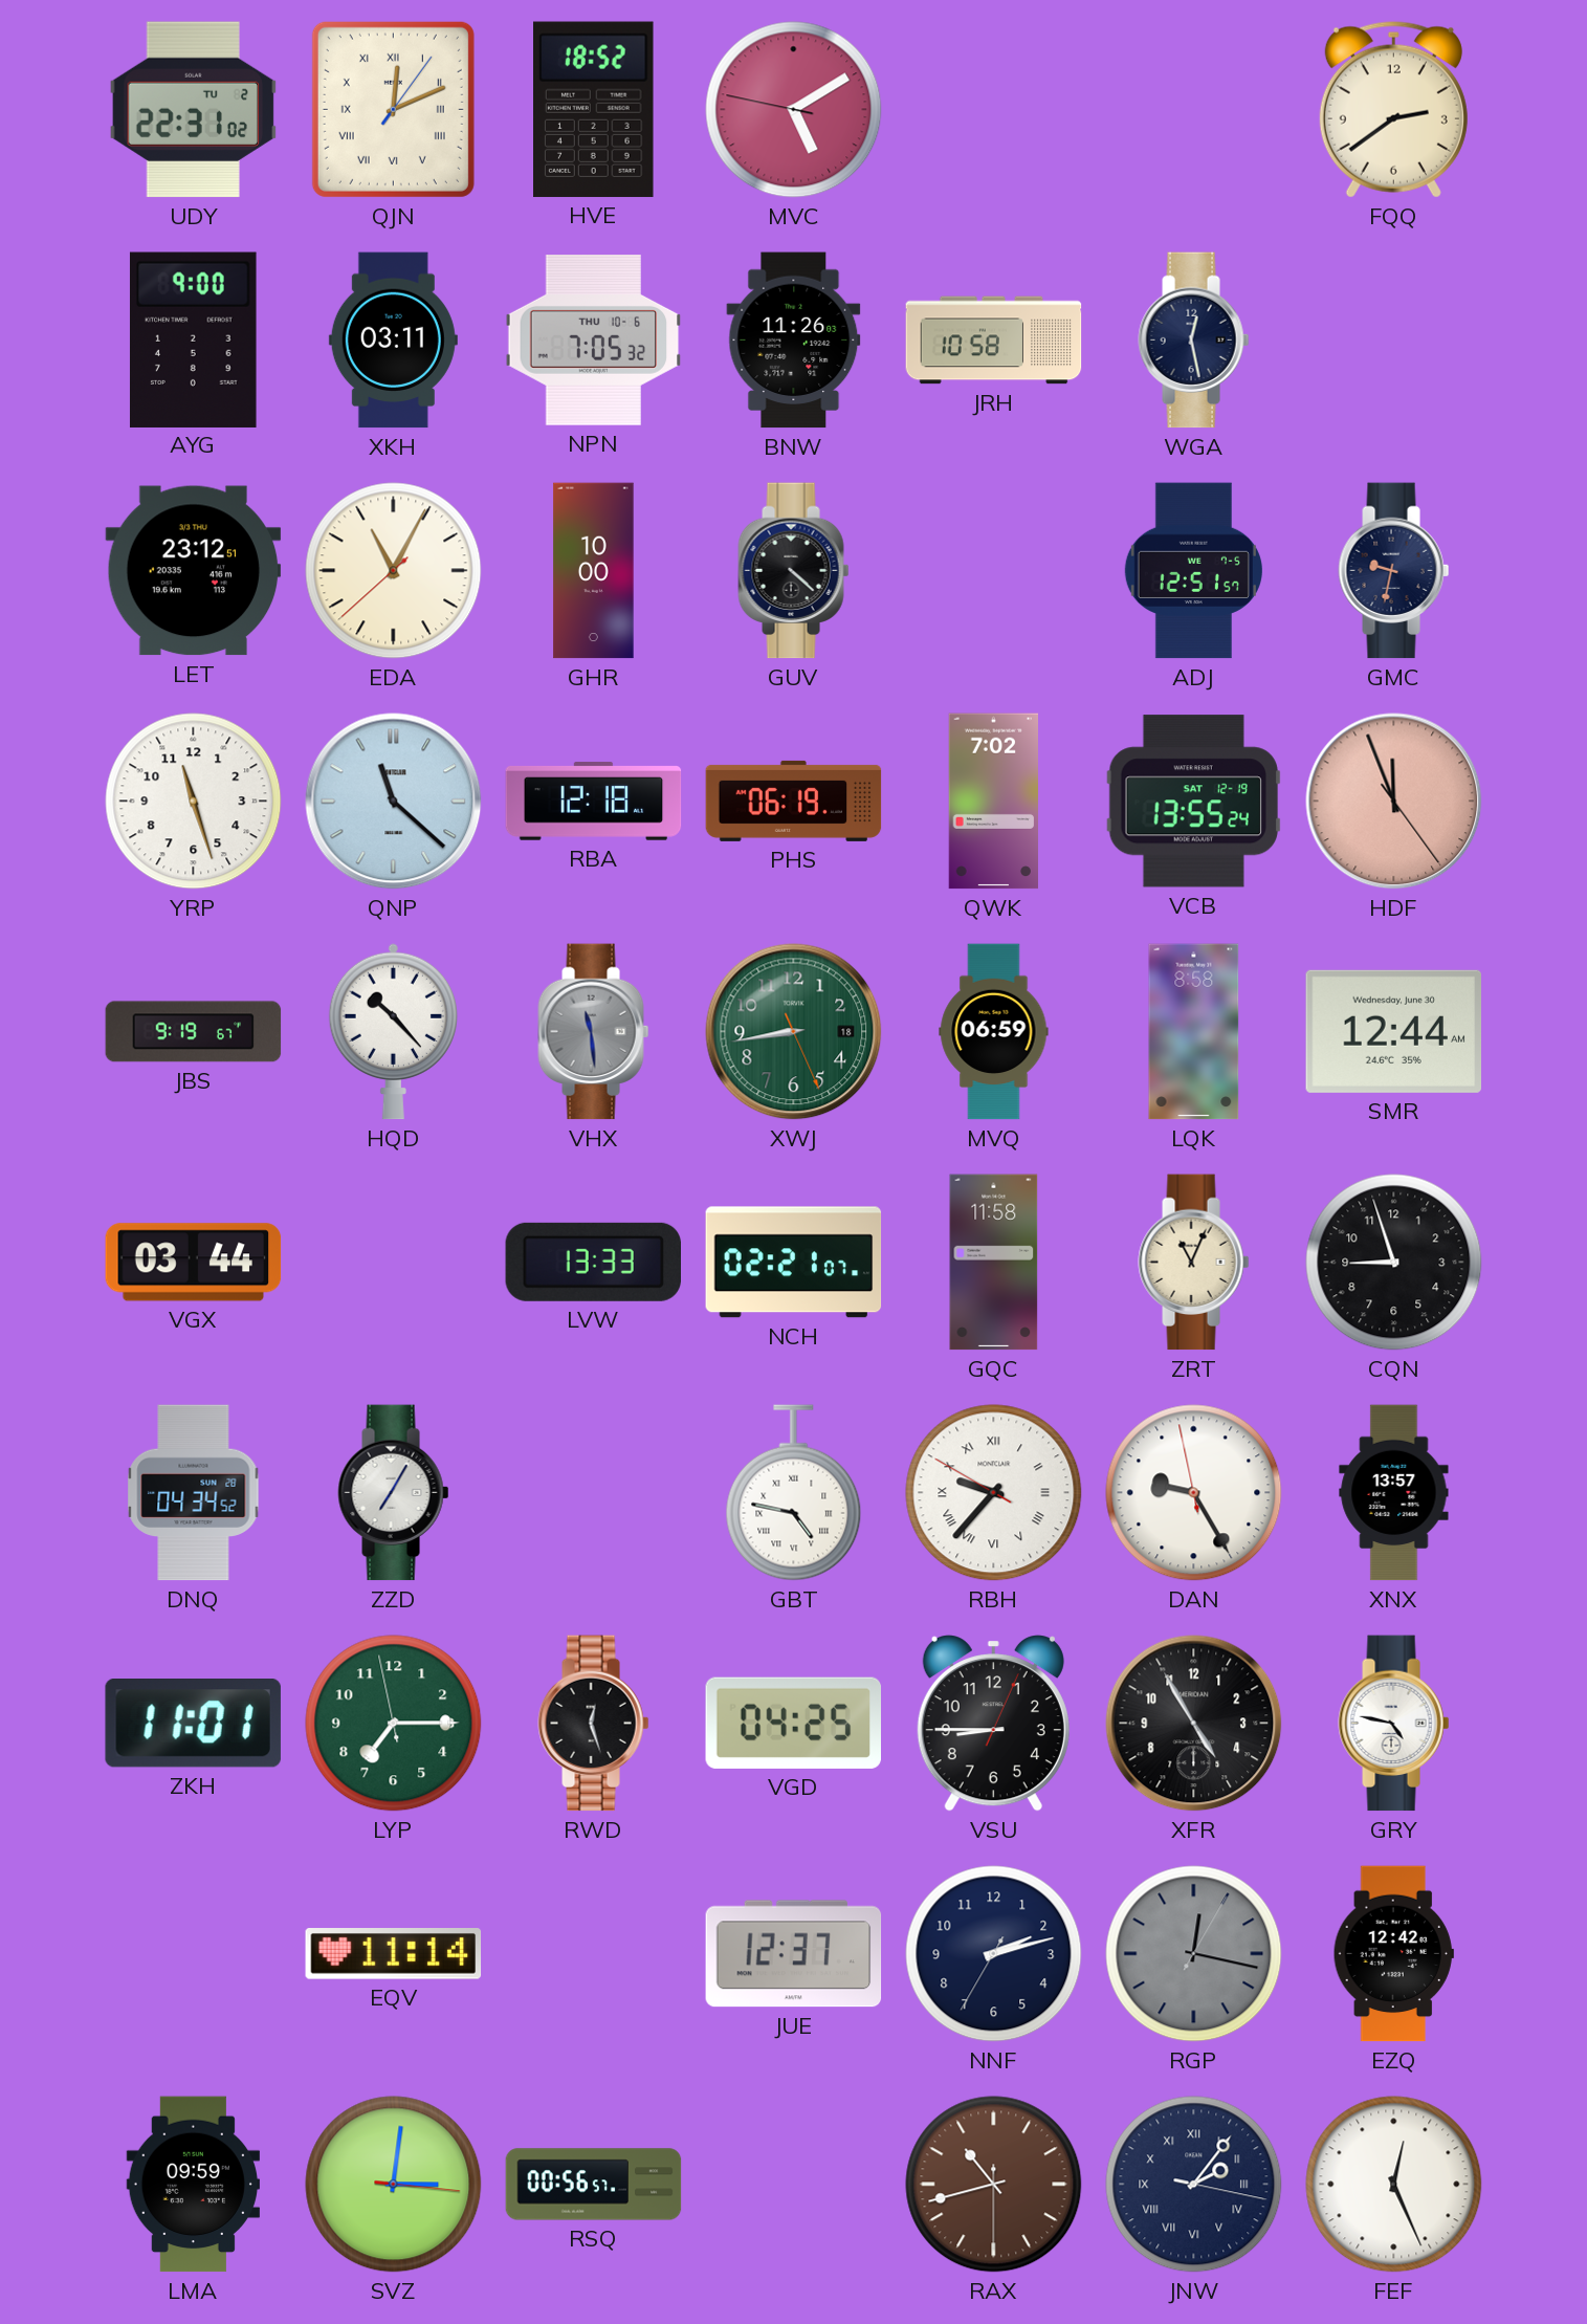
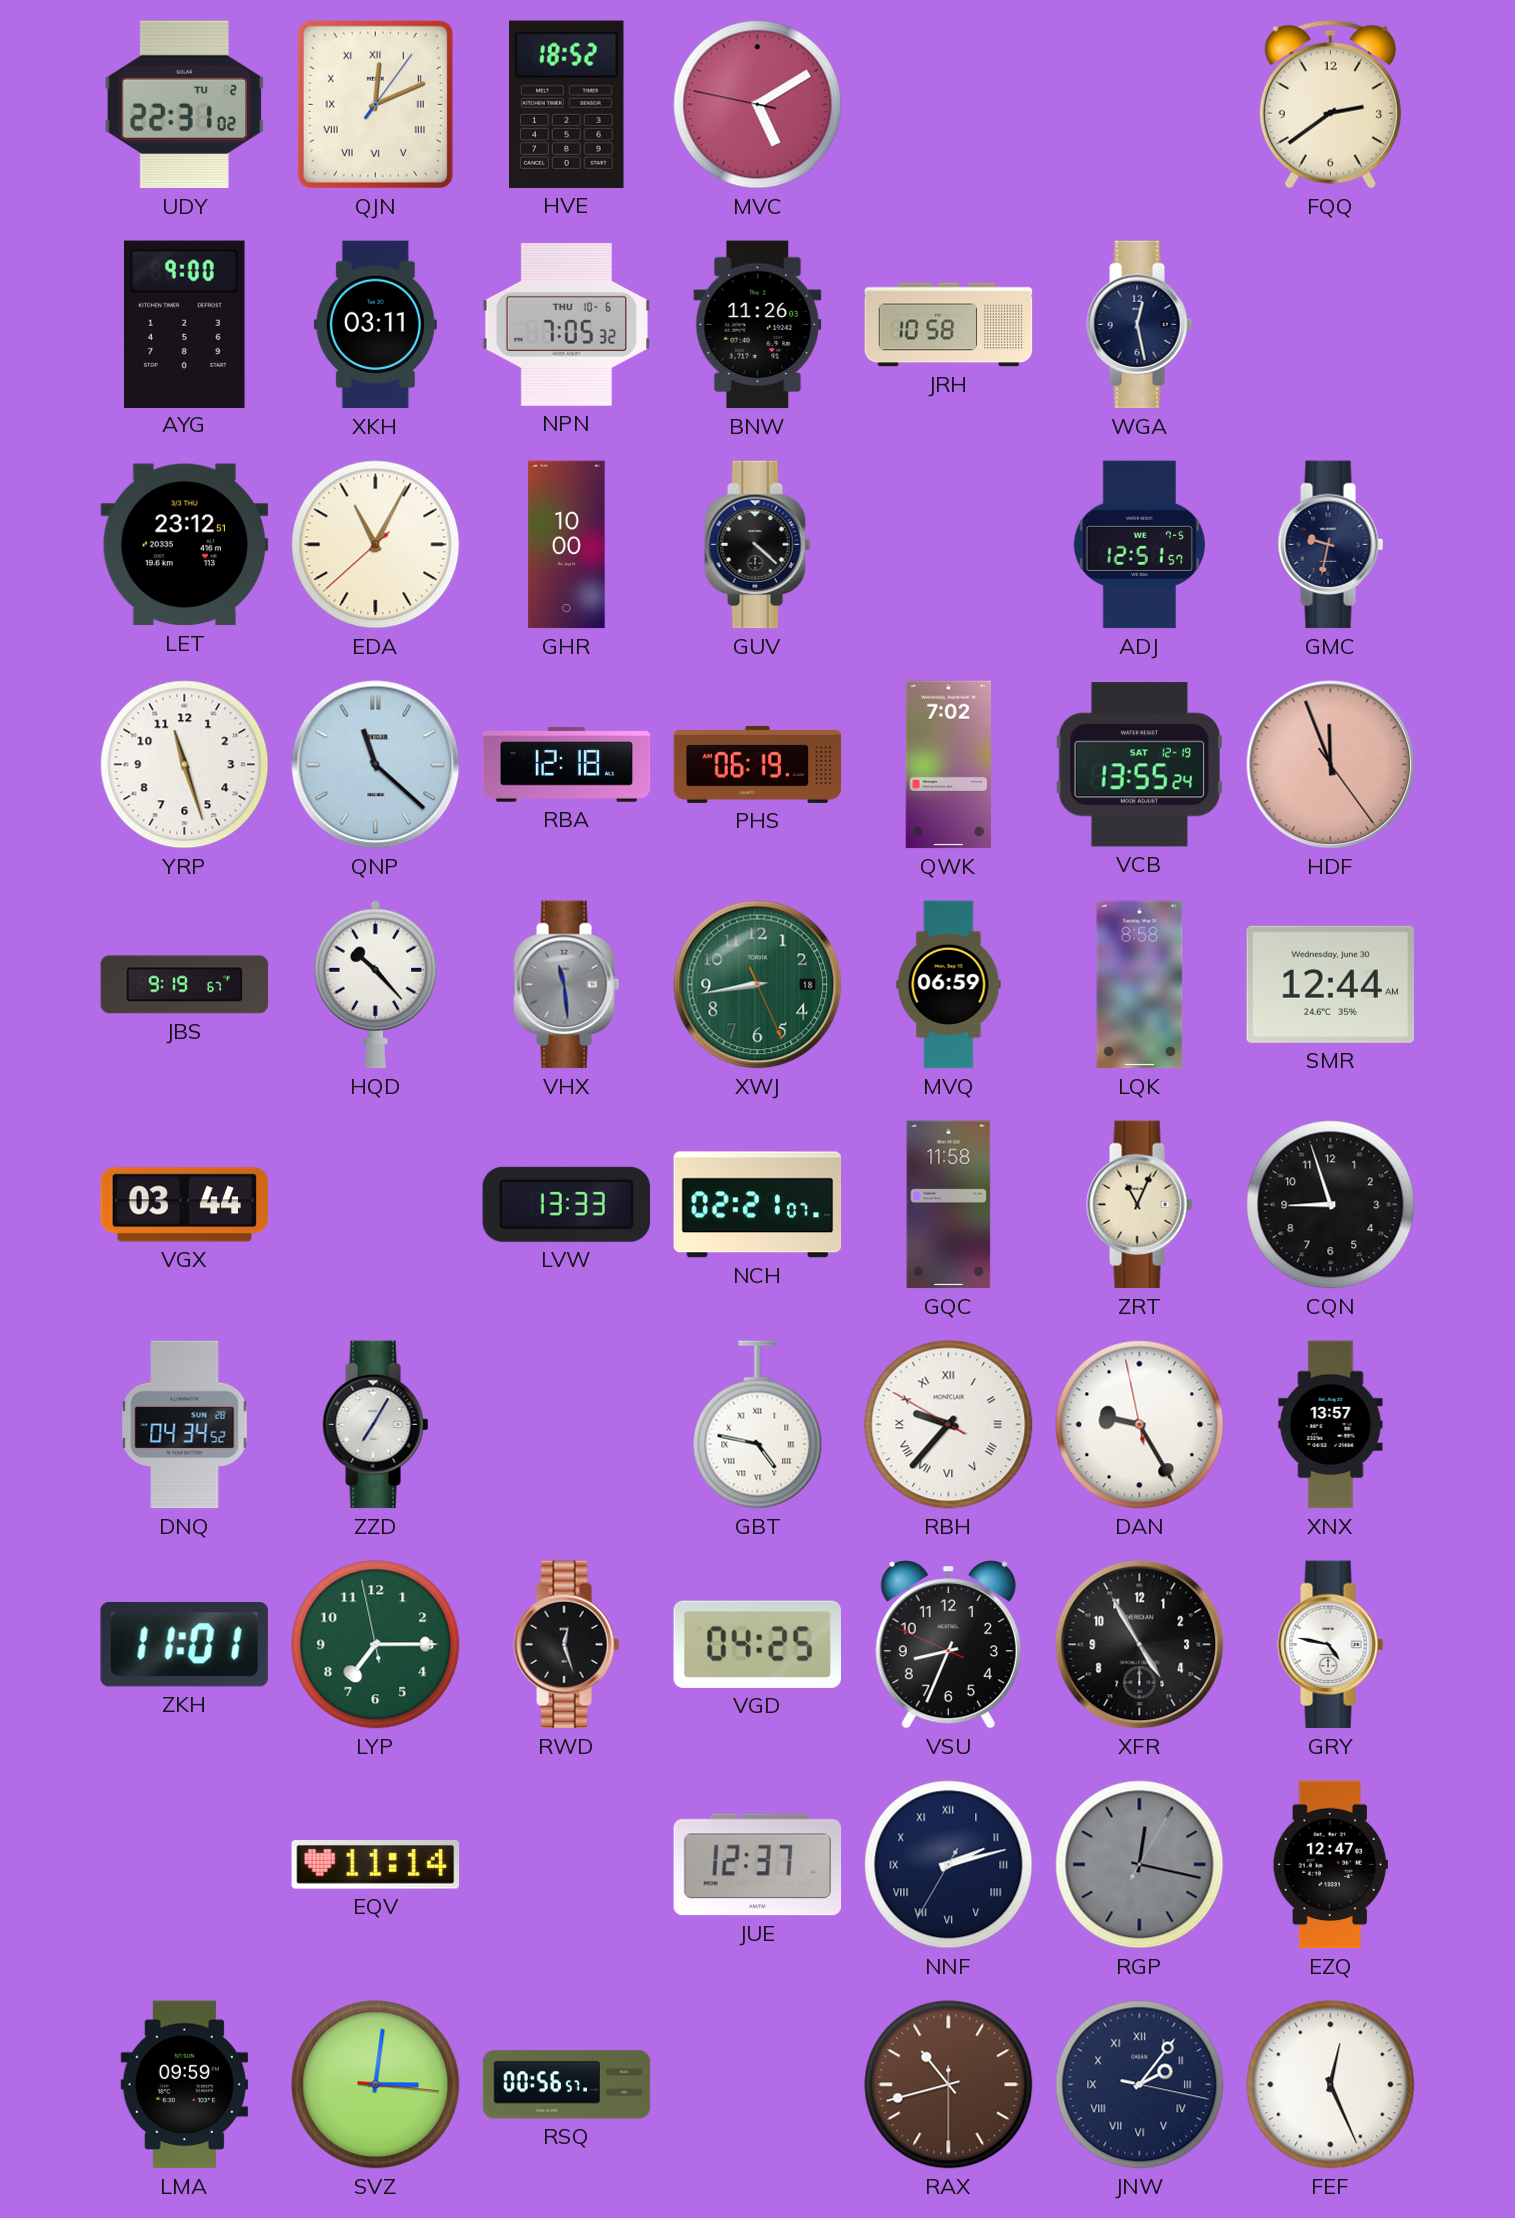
VSU: 8:45 -> 8:33
NNF numerals: Arabic -> Roman
EZQ: 12:42 -> 12:47
